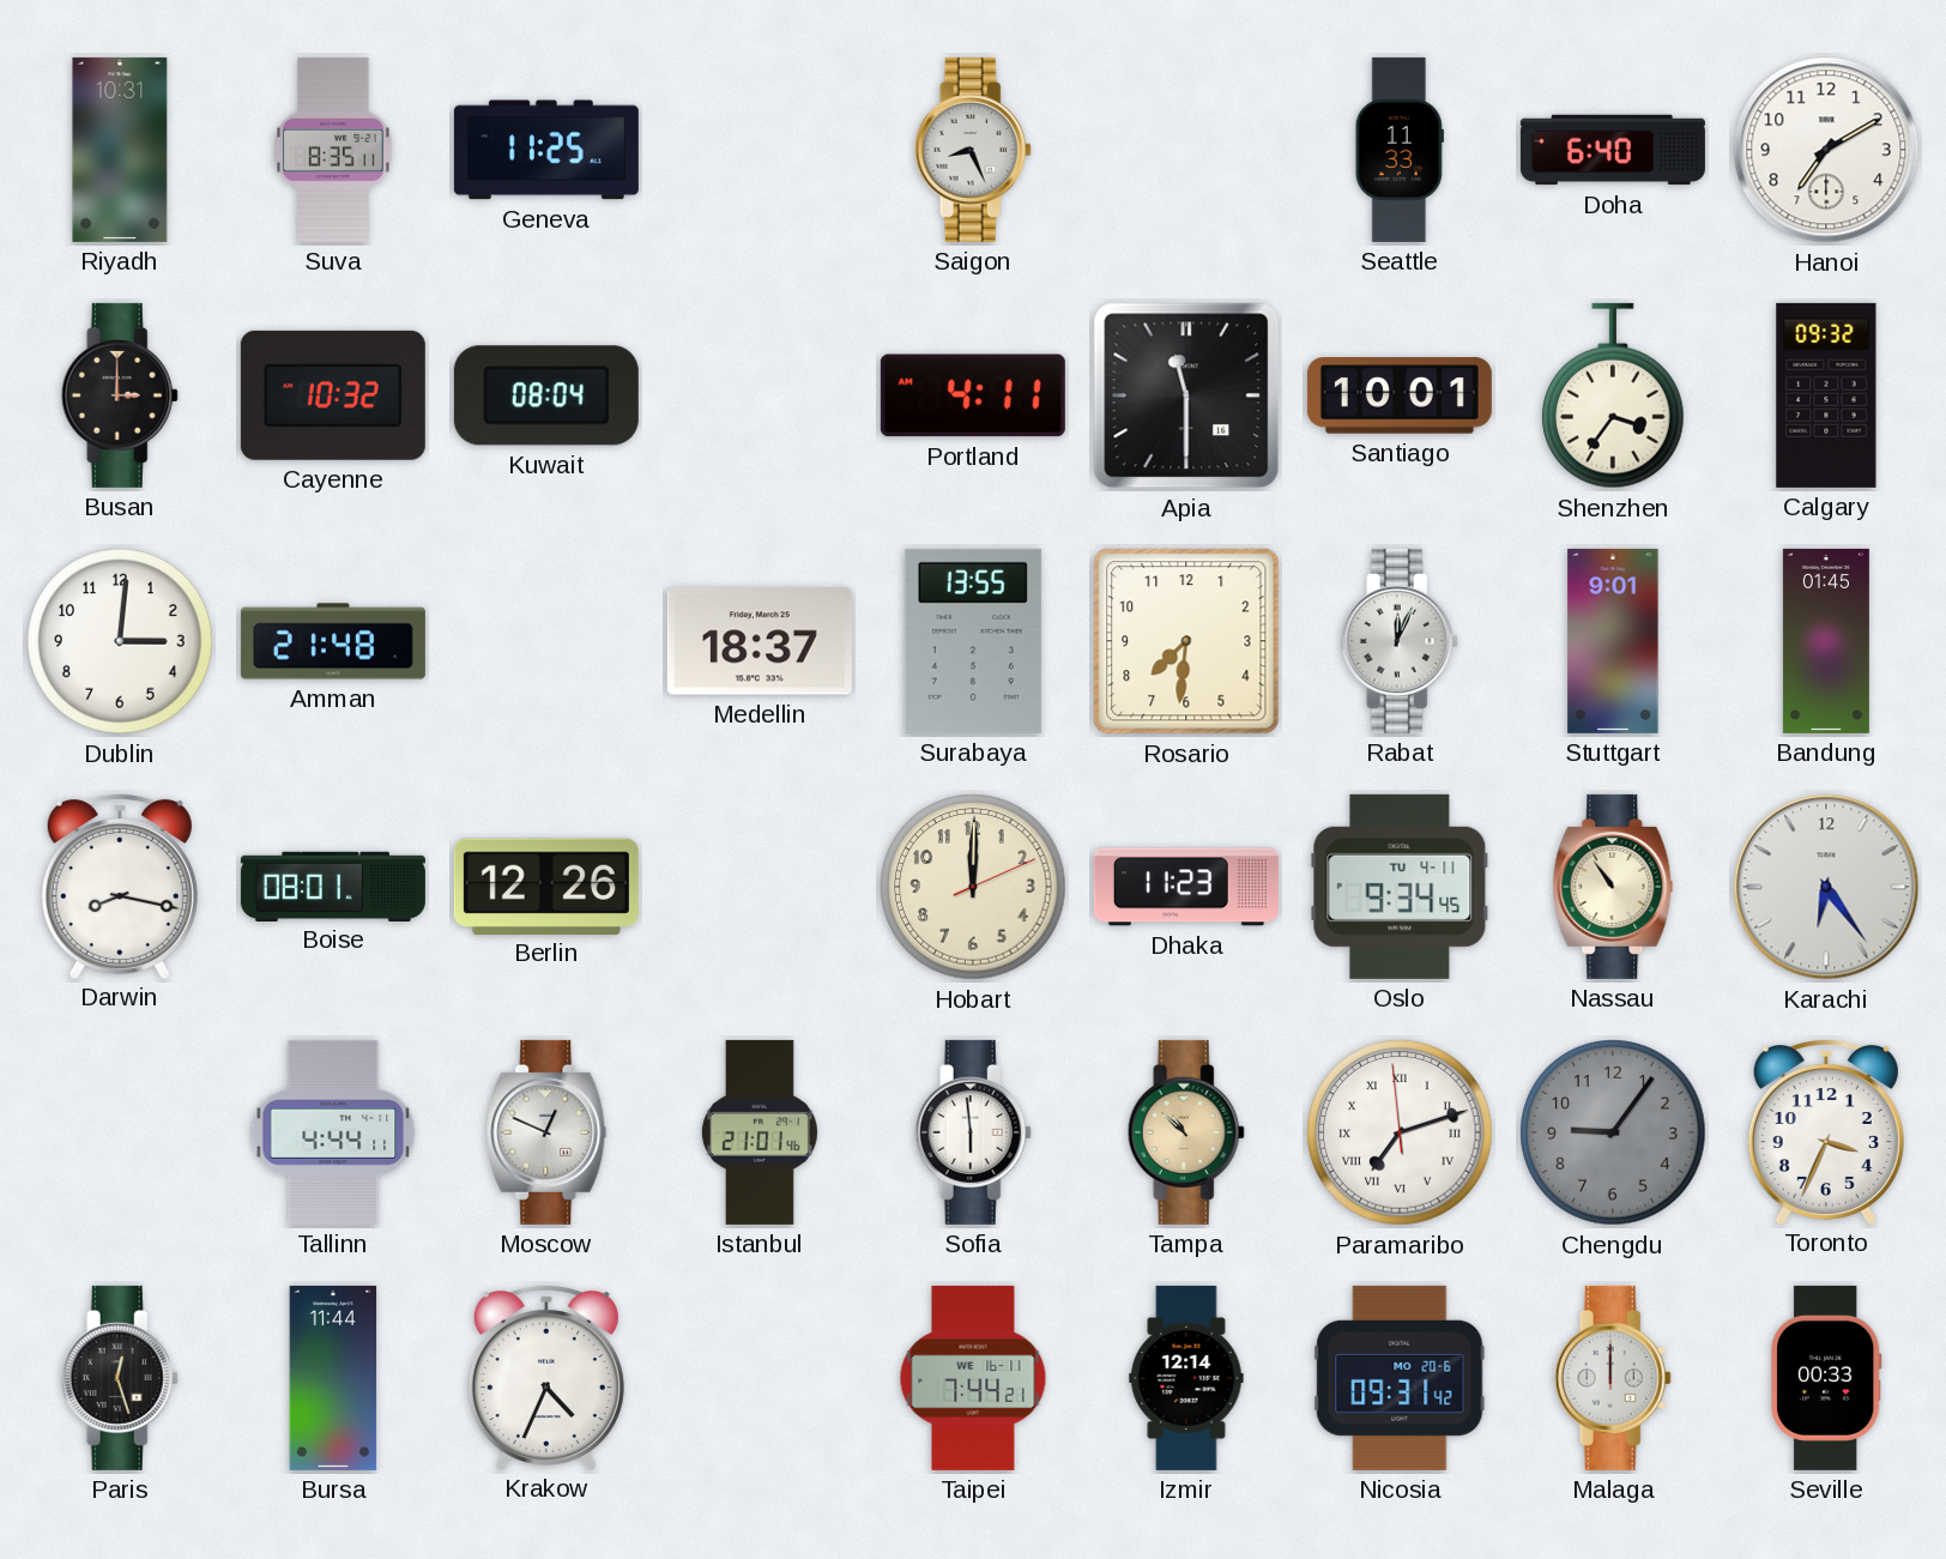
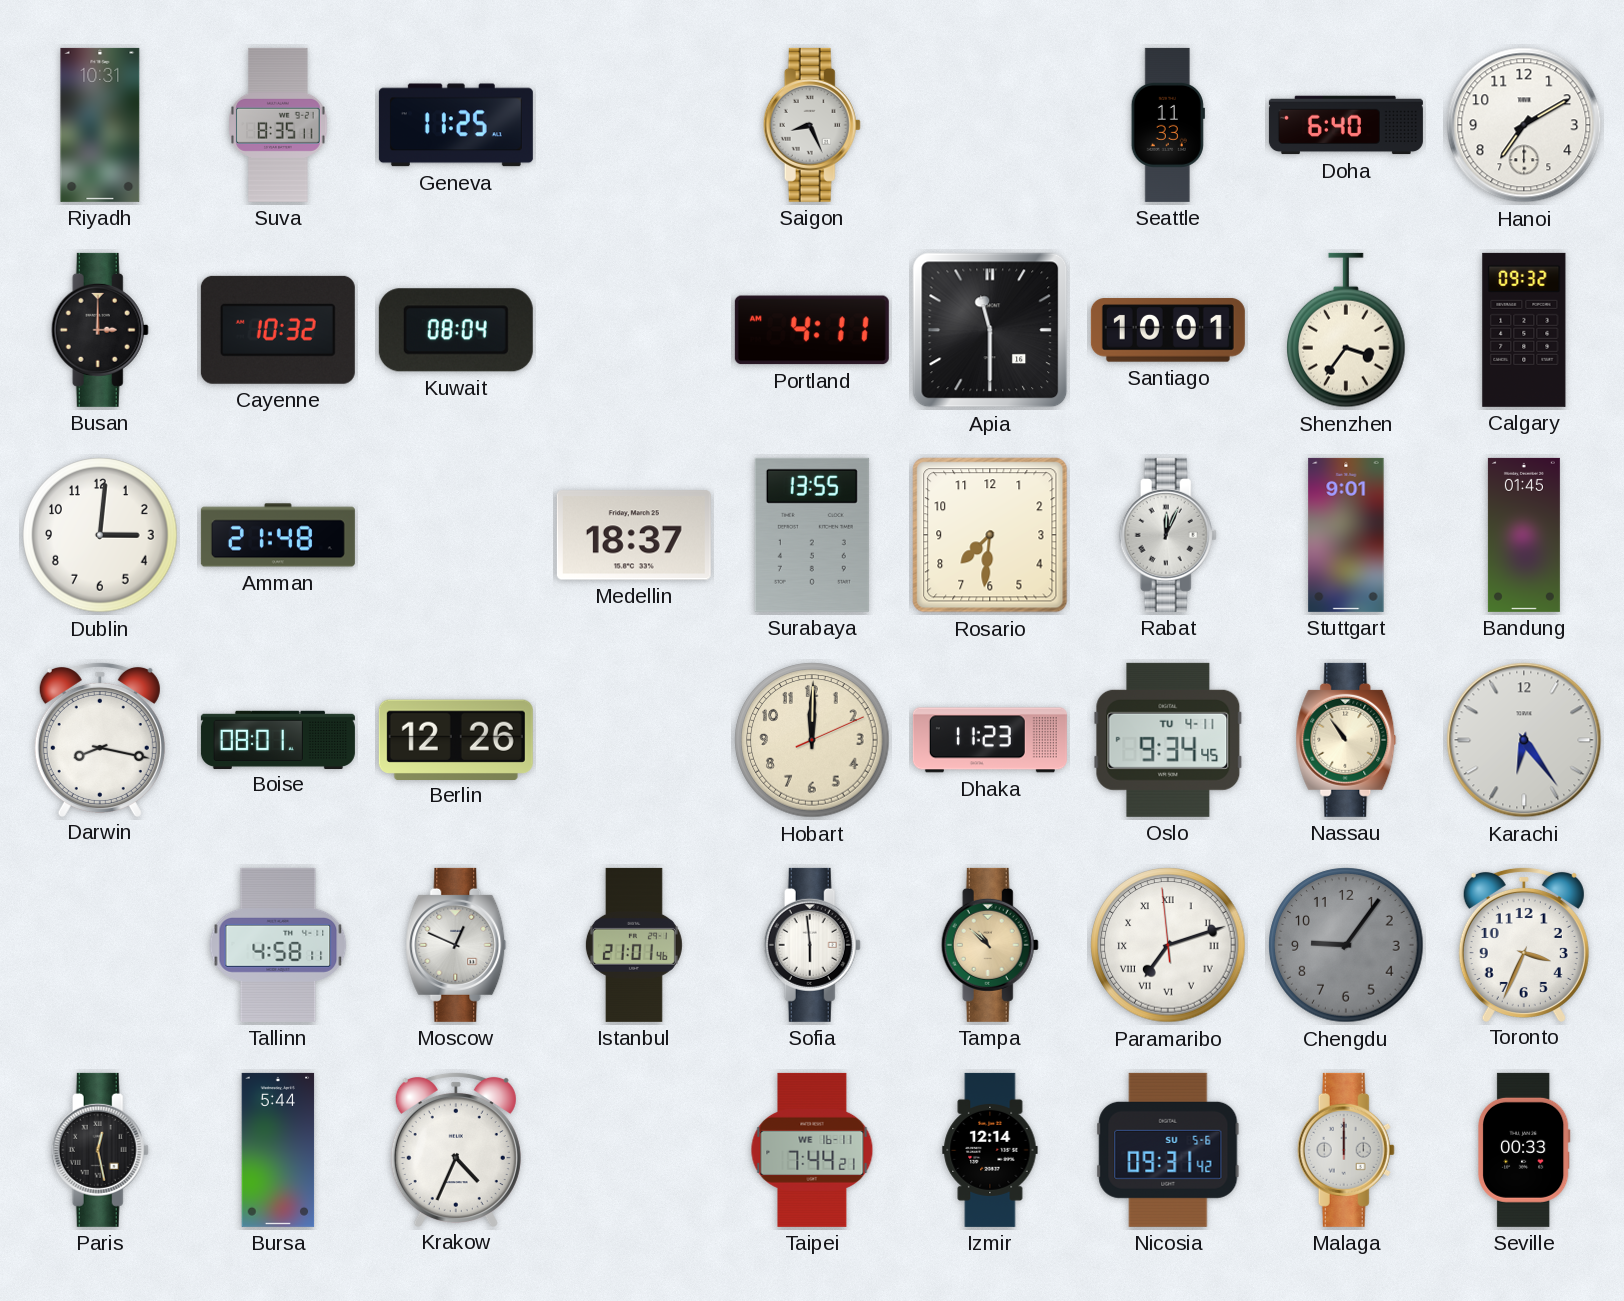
Tallinn: 4:44 -> 4:58
Paris: 12:27 -> 12:28
Bursa: 11:44 -> 5:44
Nicosia date: MO 20-6 -> SU 5-6
